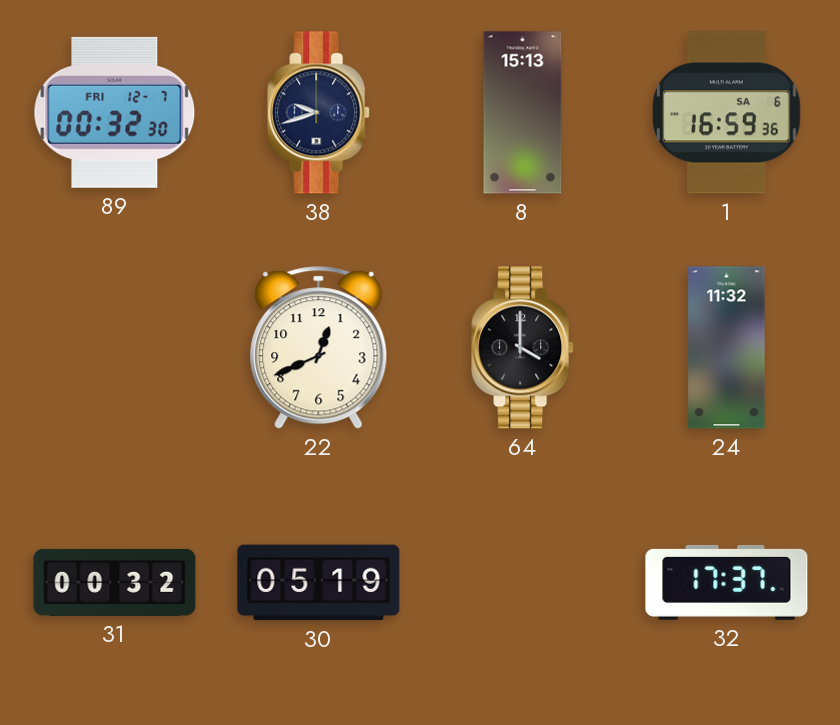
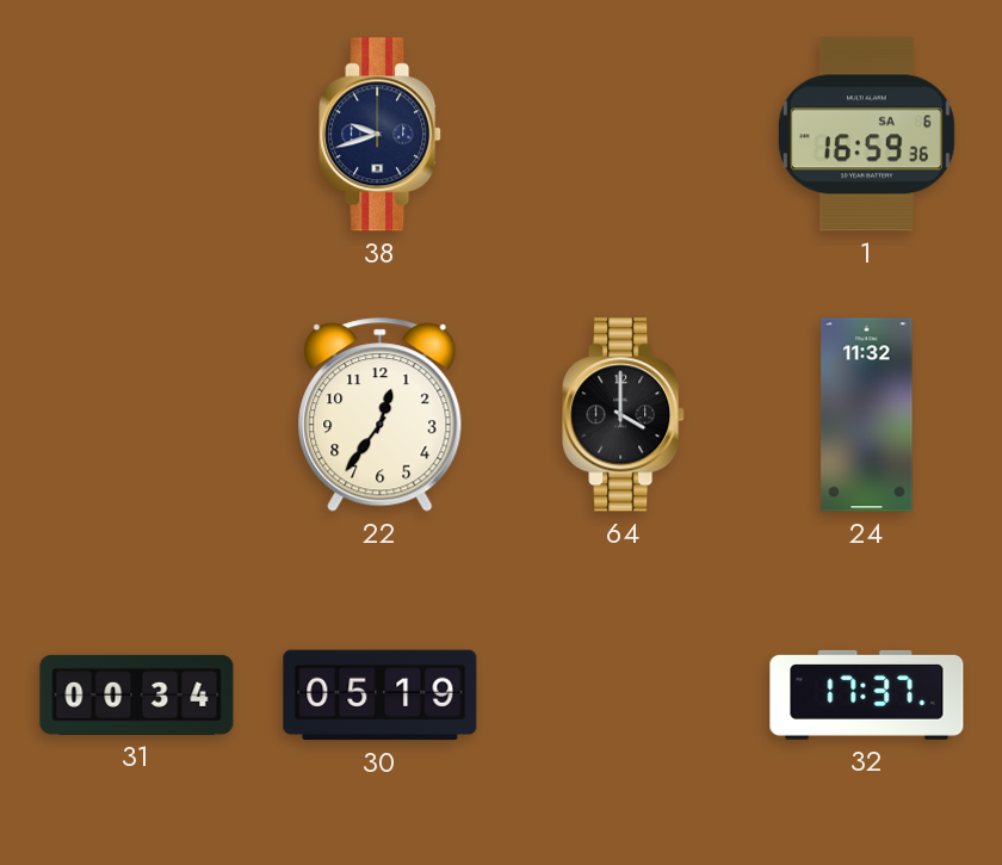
89: 00:32 -> none
8: 15:13 -> none
22: 12:41 -> 12:36
31: 00:32 -> 00:34
